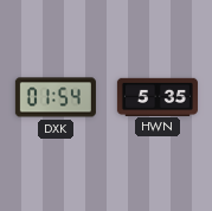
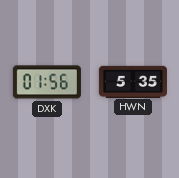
DXK: 01:54 -> 01:56
